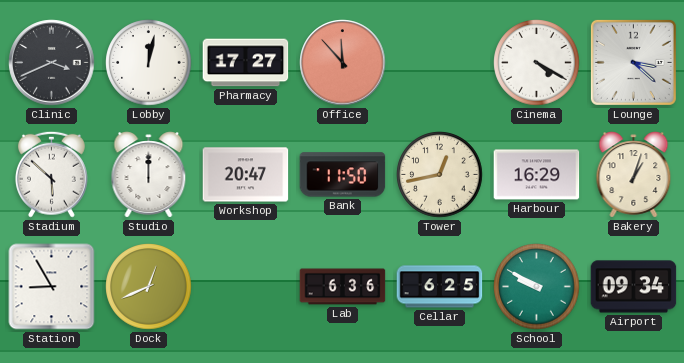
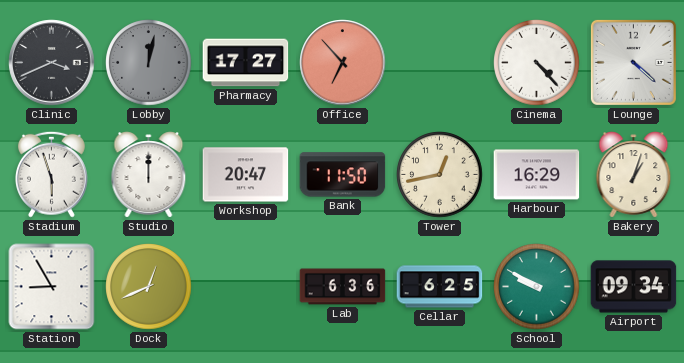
Lobby dial: white -> grey
Office: 11:53 -> 6:53
Cinema: 4:20 -> 4:23
Lounge: 3:22 -> 4:22
Stadium: 5:52 -> 5:57
